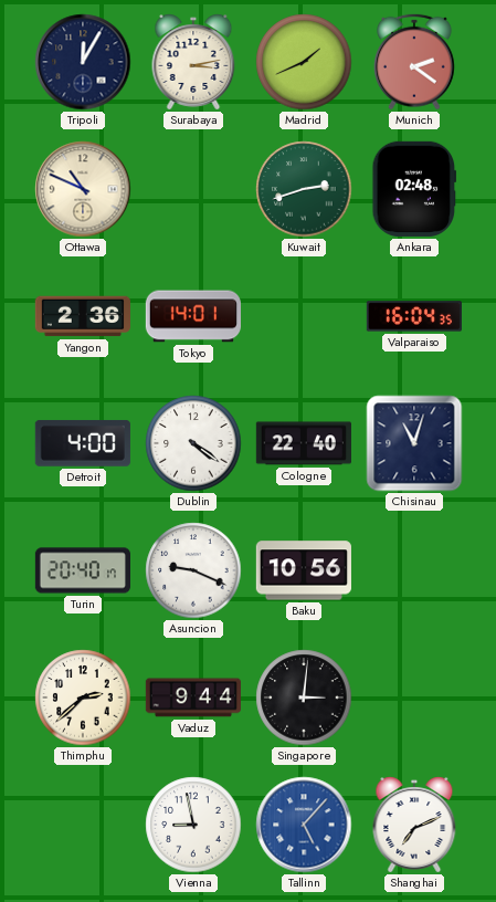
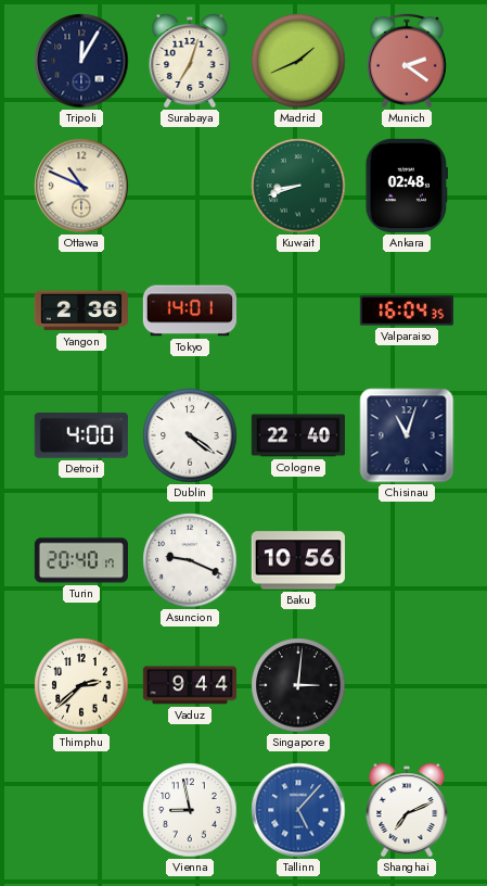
Surabaya: 3:13 -> 7:03
Kuwait: 2:42 -> 8:42
